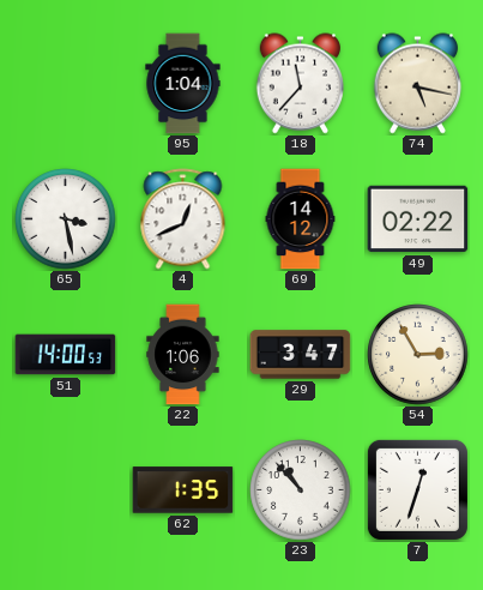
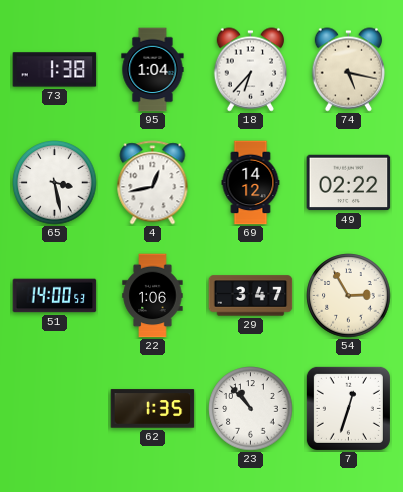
73: none -> 1:38
18: 11:37 -> 6:37
4: 12:41 -> 12:43
